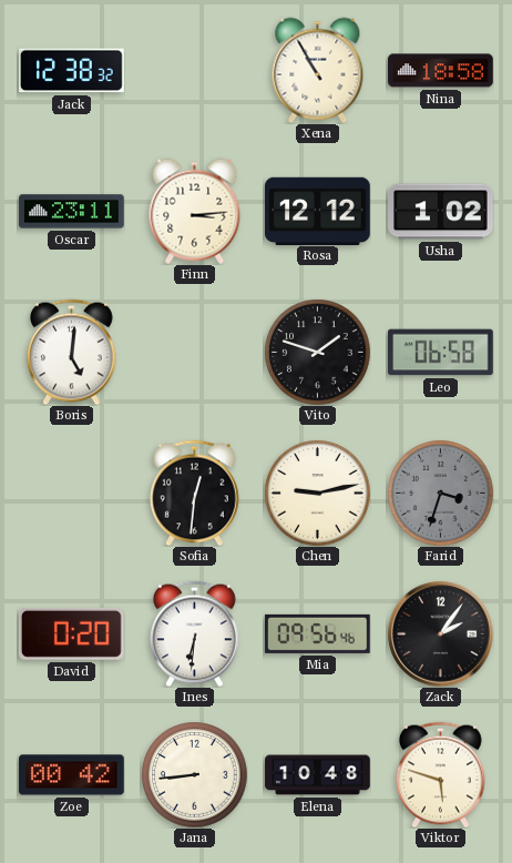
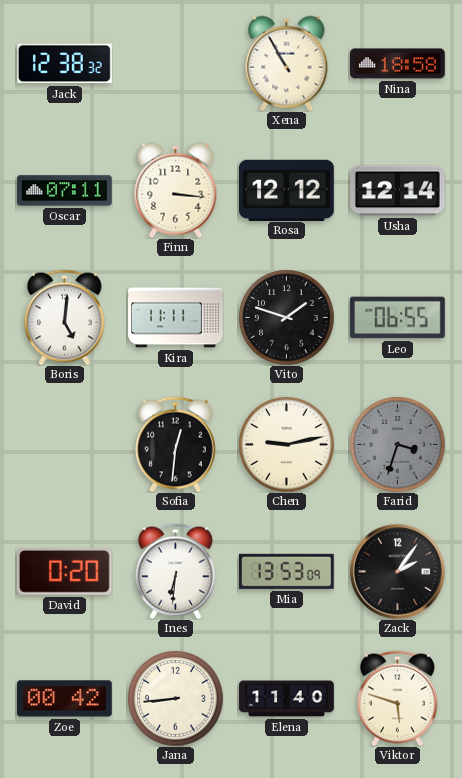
Oscar: 23:11 -> 07:11
Finn: 3:14 -> 3:16
Usha: 1:02 -> 12:14
Kira: none -> 11:11
Leo: 06:58 -> 06:55
Mia: 09:56 -> 13:53
Elena: 10:48 -> 11:40
